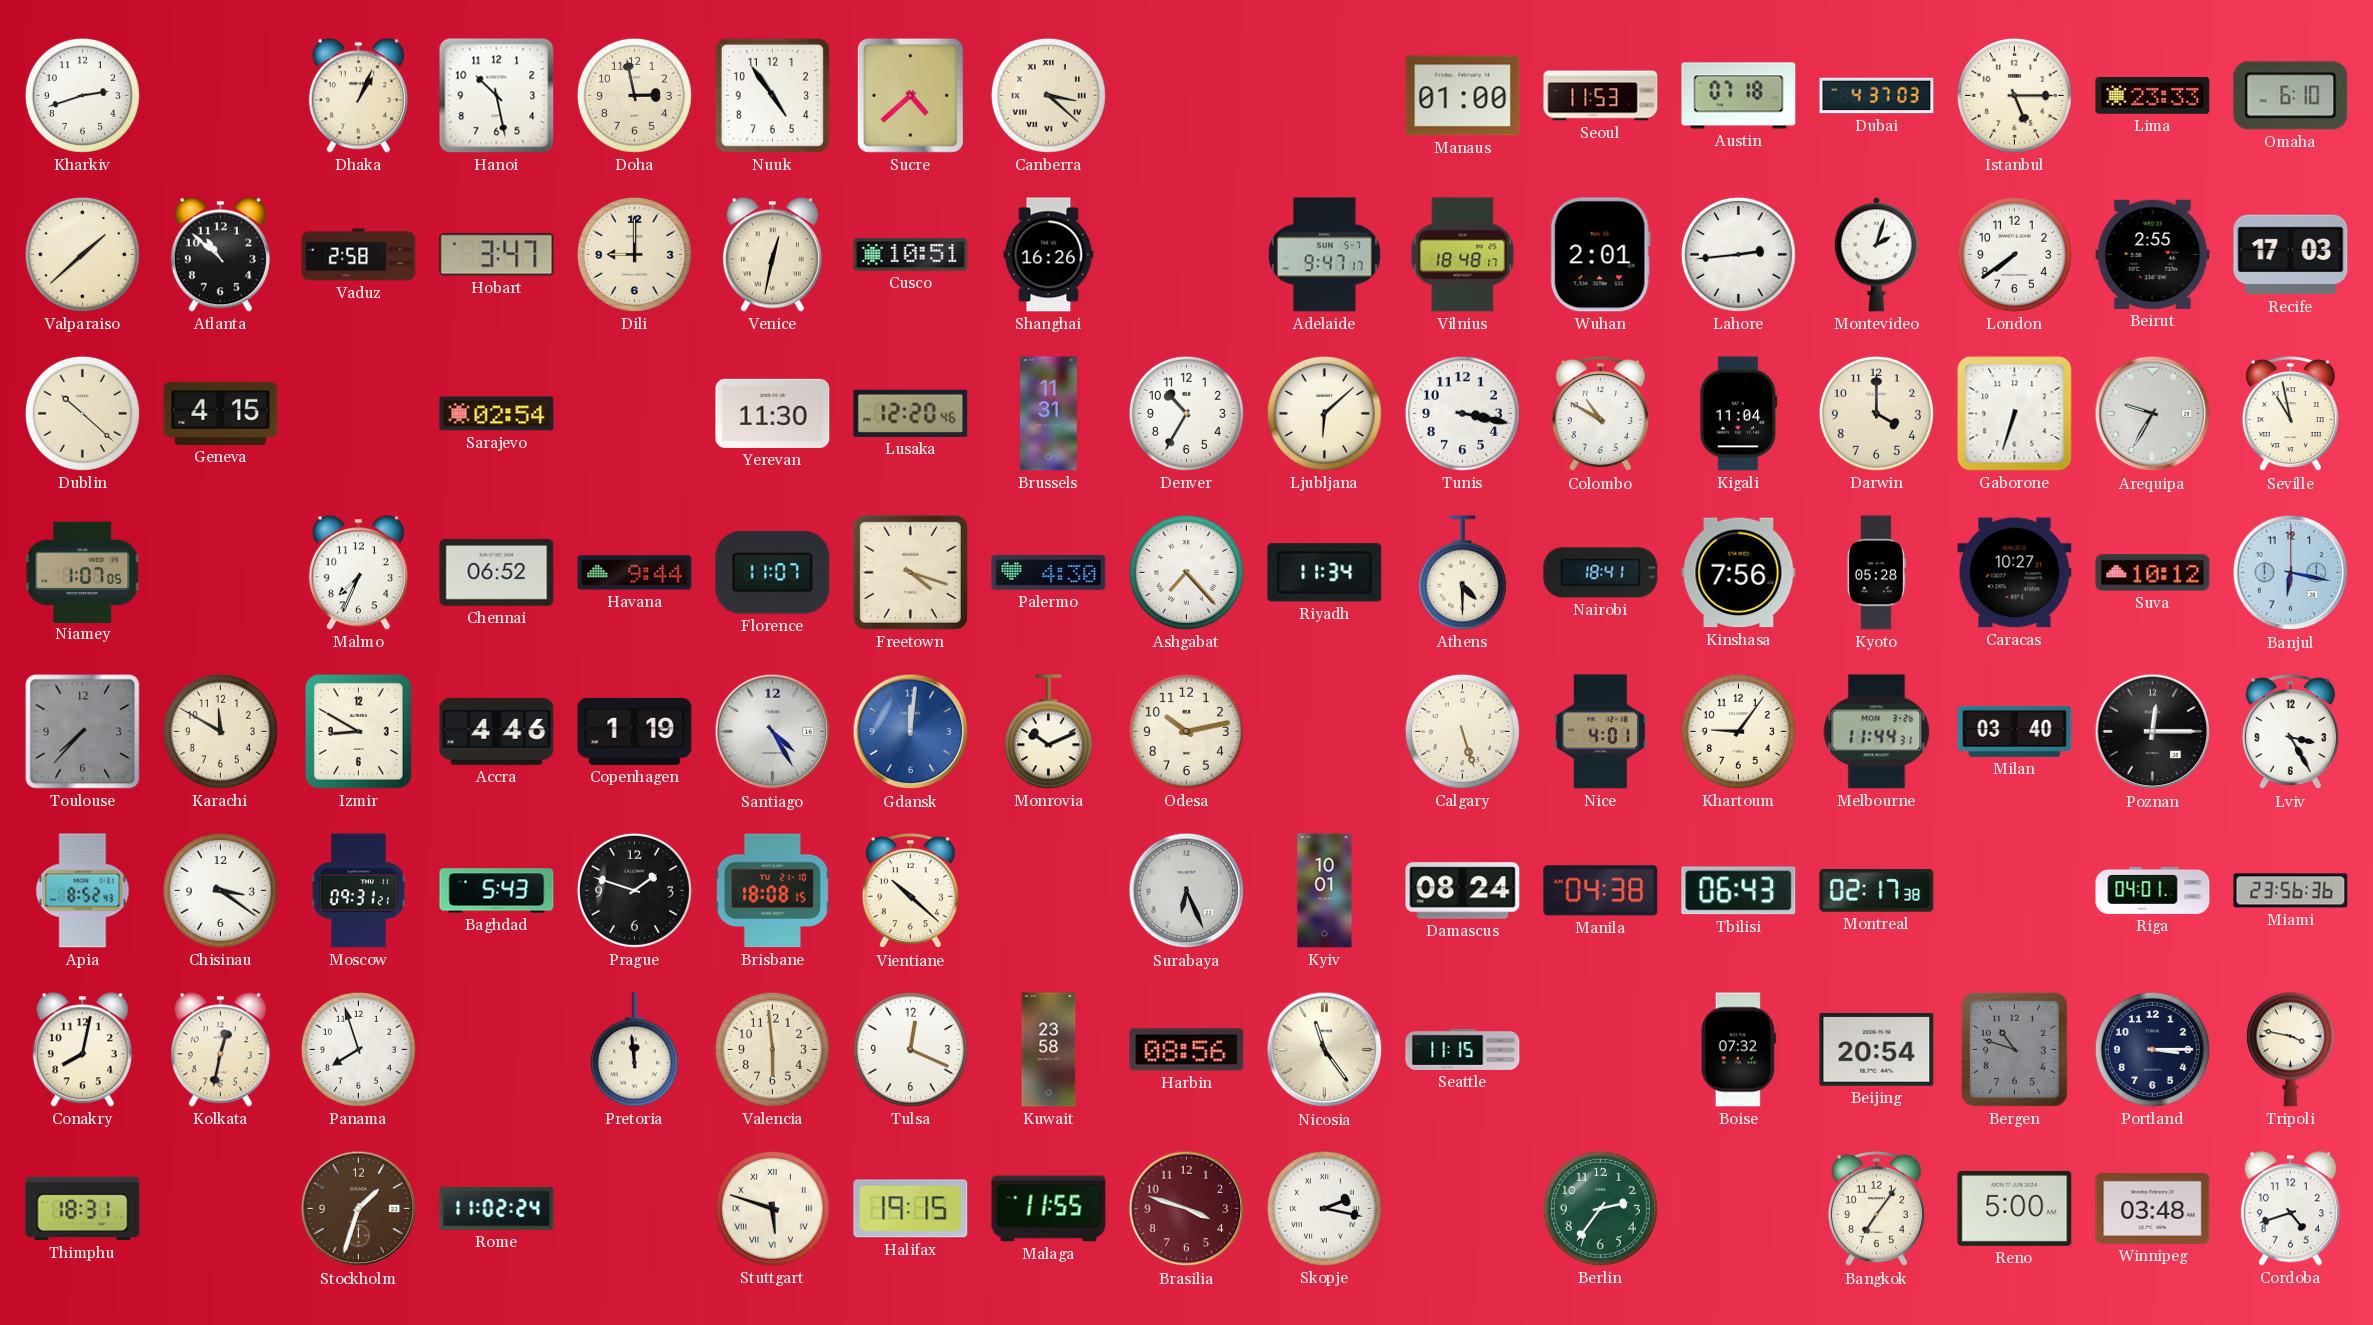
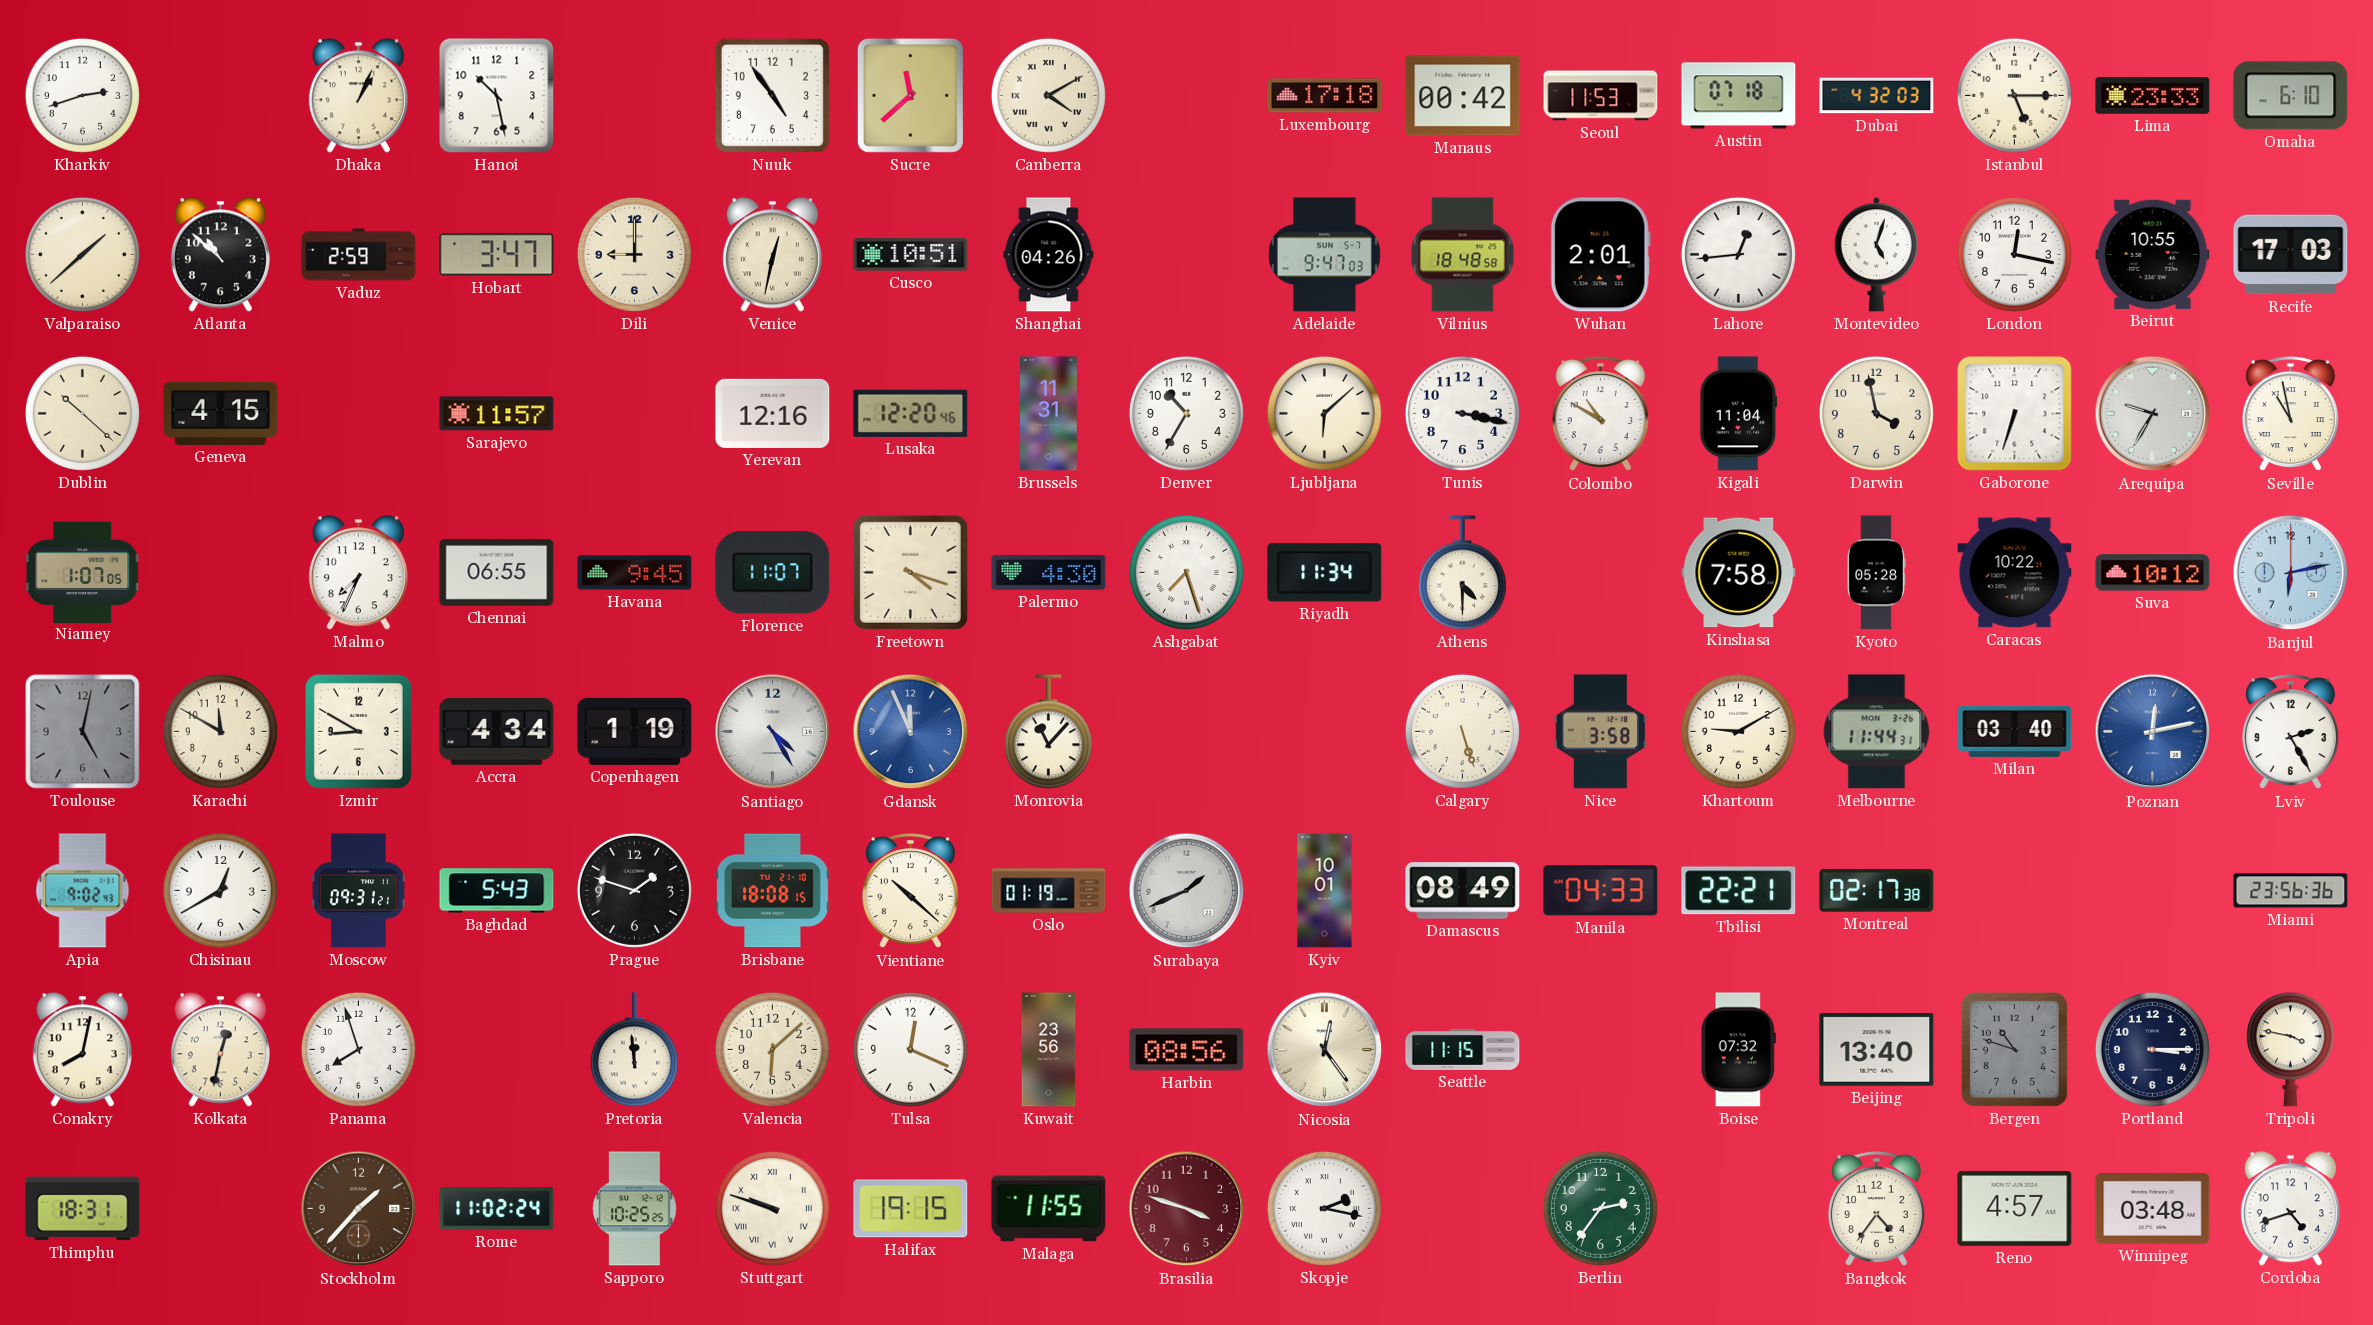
Doha: 2:58 -> none
Sucre: 4:38 -> 11:38
Canberra: 3:22 -> 4:10
Luxembourg: none -> 17:18
Manaus: 01:00 -> 00:42
Dubai: 4:37 -> 4:32
Vaduz: 2:58 -> 2:59
Shanghai: 16:26 -> 04:26
Adelaide: 9:47:17 -> 9:47:03
Vilnius: 18:48:17 -> 18:48:58
Lahore: 2:44 -> 12:44
Montevideo: 2:03 -> 5:03
London: 7:39 -> 12:17
Beirut: 2:55 -> 10:55
Sarajevo: 02:54 -> 11:57
Yerevan: 11:30 -> 12:16
Darwin: 4:00 -> 3:58
Chennai: 06:52 -> 06:55
Havana: 9:44 -> 9:45
Ashgabat: 7:23 -> 7:27
Nairobi: 18:41 -> none
Kinshasa: 7:56 -> 7:58
Caracas: 10:27 -> 10:22
Banjul: 6:17 -> 6:13
Toulouse: 7:37 -> 5:02
Accra: 4:46 -> 4:34
Gdansk: 12:01 -> 11:56
Monrovia: 10:11 -> 11:07
Odesa: 10:13 -> none
Nice: 4:01 -> 3:58
Khartoum: 9:06 -> 9:10
Poznan: 12:15 -> 12:13
Poznan dial: black -> blue
Lviv: 3:25 -> 2:25
Apia: 8:52 -> 9:02
Chisinau: 3:21 -> 12:40
Oslo: none -> 01:19
Surabaya: 6:26 -> 1:41
Damascus: 08:24 -> 08:49
Manila: 04:38 -> 04:33
Tbilisi: 06:43 -> 22:21
Riga: 04:01 -> none
Valencia: 5:59 -> 6:08
Kuwait: 23:58 -> 23:56
Nicosia: 11:24 -> 12:24
Beijing: 20:54 -> 13:40
Stockholm: 1:33 -> 1:37
Sapporo: none -> 10:25
Stuttgart: 5:48 -> 9:48
Bangkok: 7:06 -> 4:36
Reno: 5:00 -> 4:57
